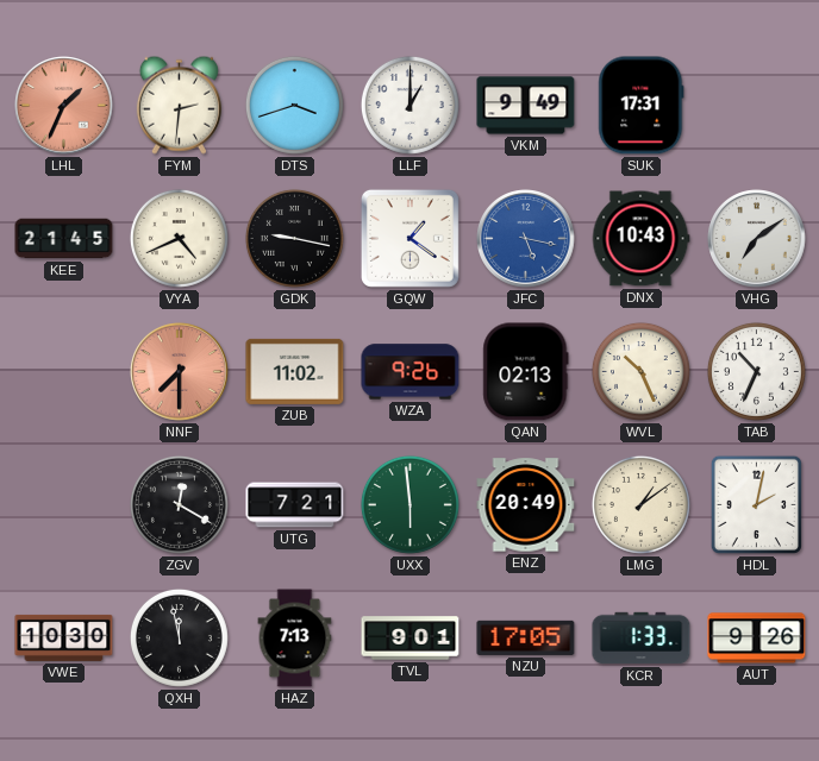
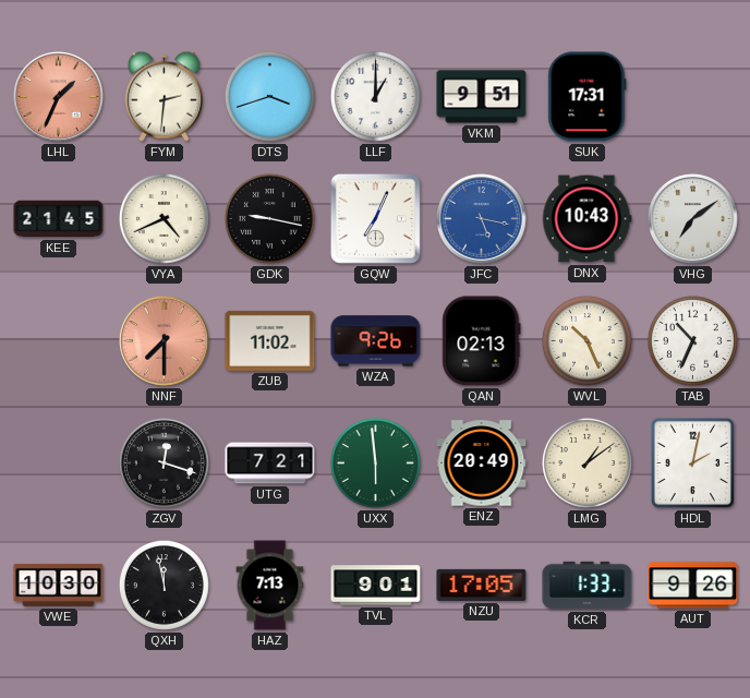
VKM: 9:49 -> 9:51
GQW: 1:21 -> 7:04
ZGV: 12:20 -> 12:18
